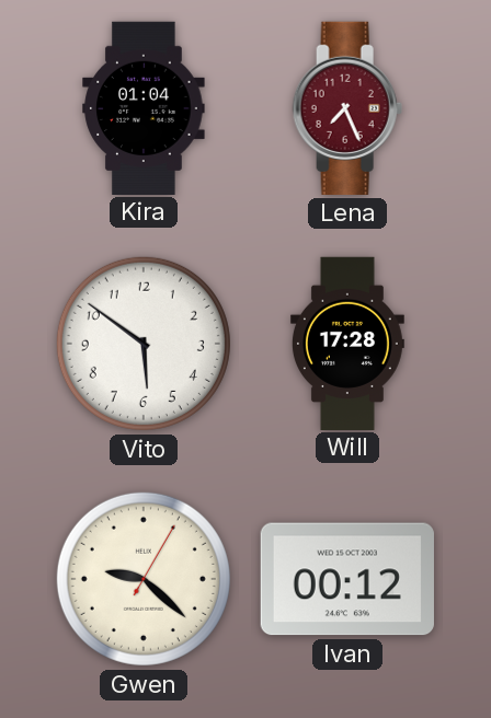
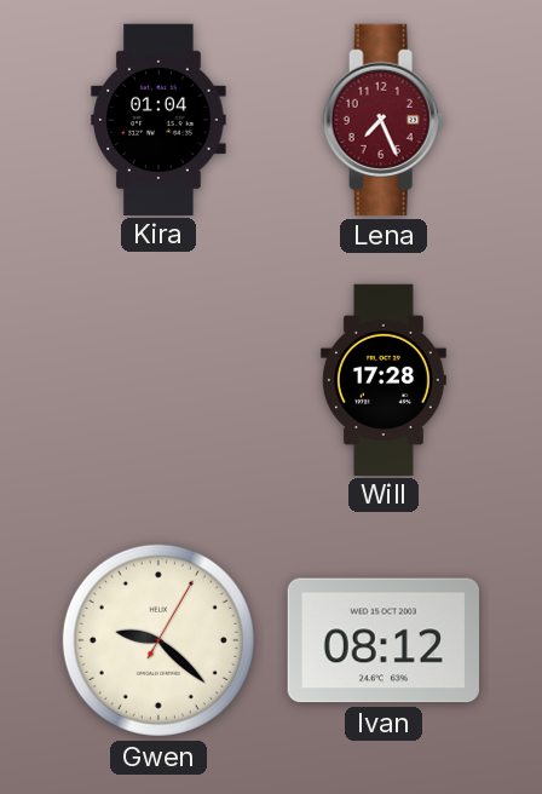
Vito: 5:51 -> none
Ivan: 00:12 -> 08:12
